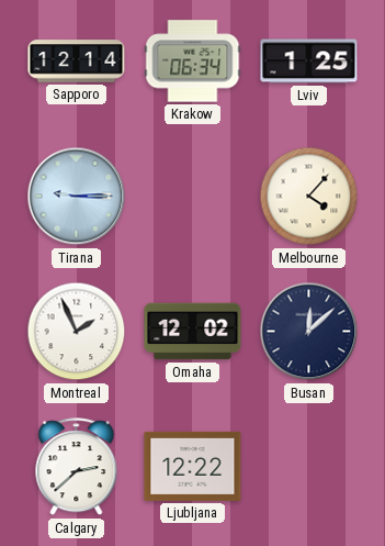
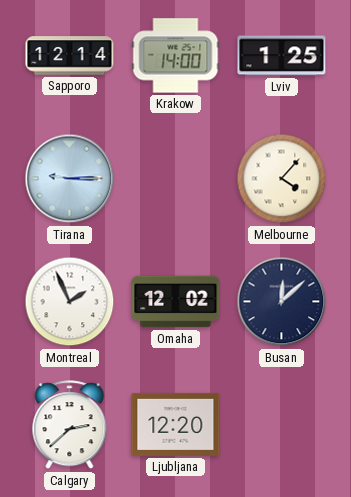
Krakow: 06:34 -> 14:00
Ljubljana: 12:22 -> 12:20
